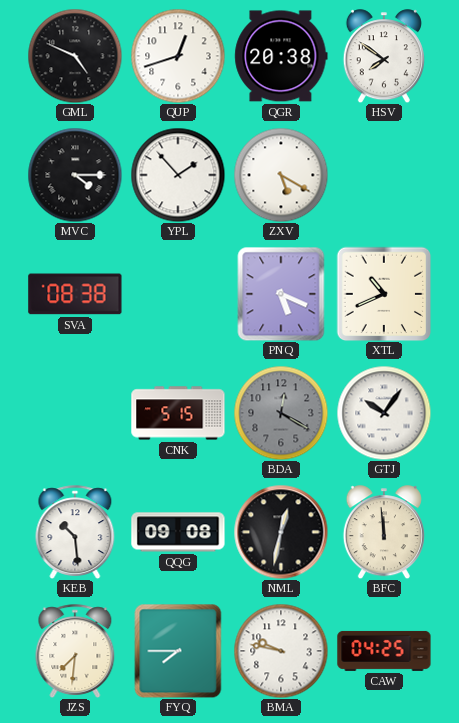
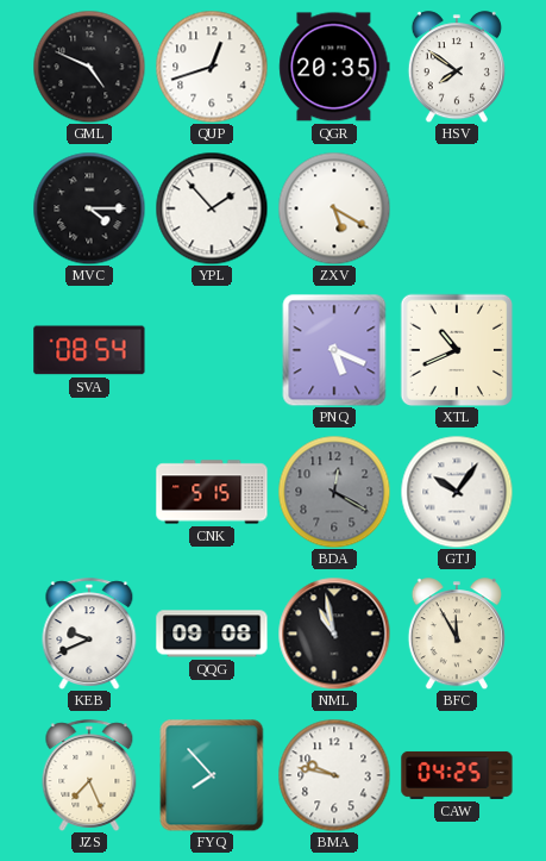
QGR: 20:38 -> 20:35
SVA: 08:38 -> 08:54
KEB: 10:29 -> 9:41
NML: 12:32 -> 10:58
BFC: 11:59 -> 11:55
JZS: 7:31 -> 7:26
FYQ: 7:45 -> 7:53
